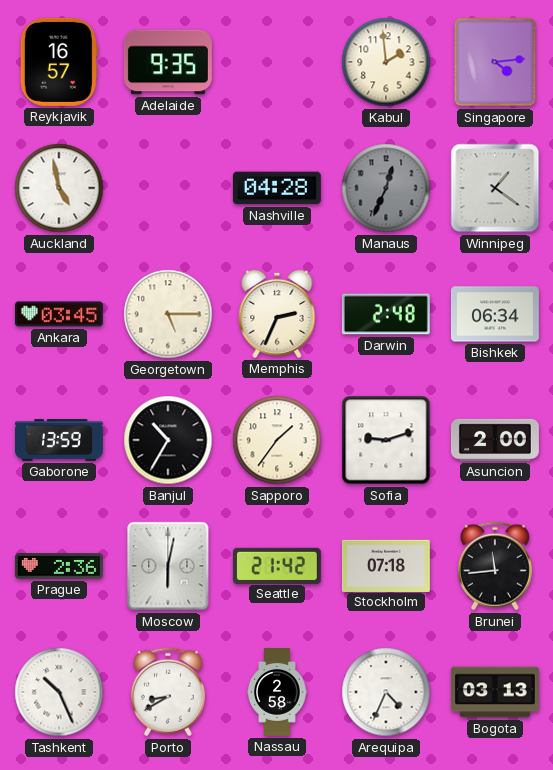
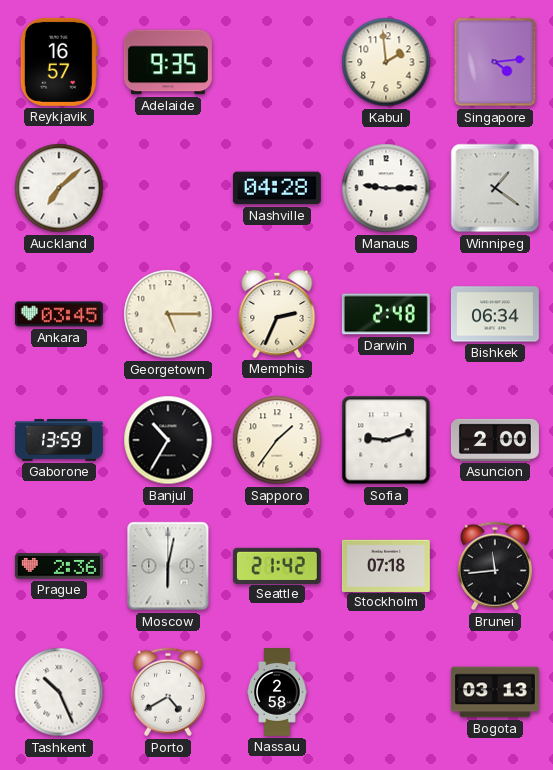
Auckland: 4:58 -> 7:08
Manaus: 12:34 -> 9:15
Manaus dial: grey -> white
Porto: 8:40 -> 4:40
Arequipa: 4:34 -> none
